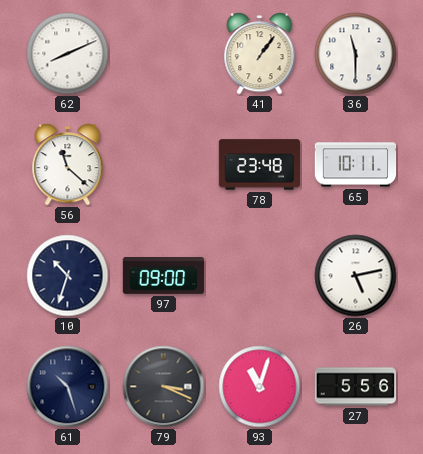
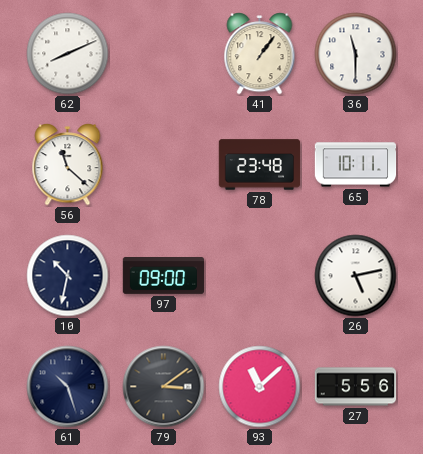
10: 10:33 -> 10:32
79: 3:19 -> 3:09
93: 11:03 -> 11:08
